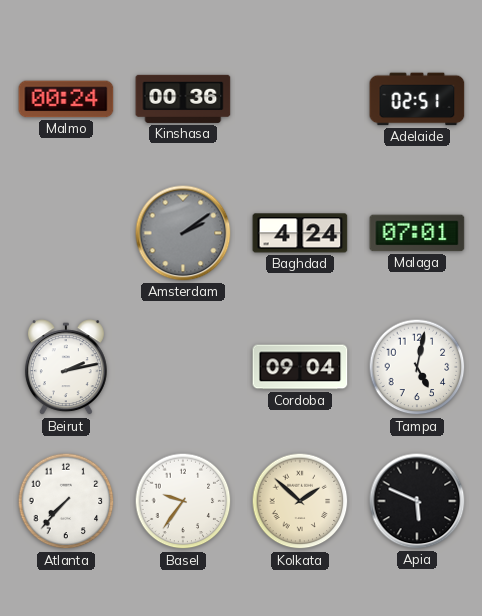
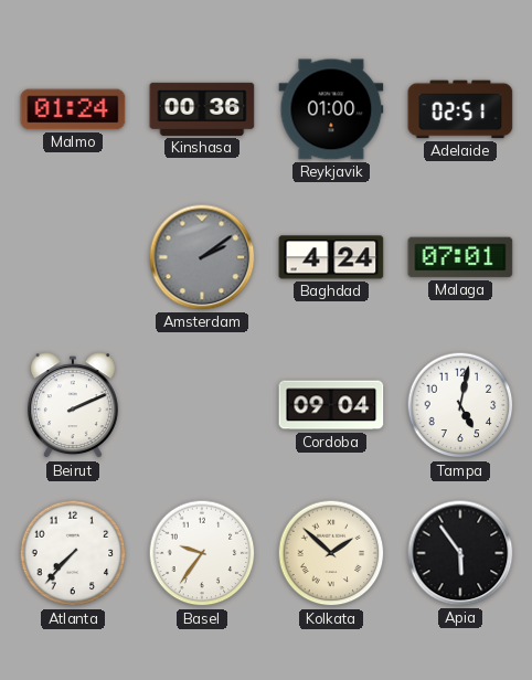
Malmo: 00:24 -> 01:24
Reykjavik: none -> 01:00
Beirut: 2:13 -> 2:11
Apia: 5:49 -> 5:54
